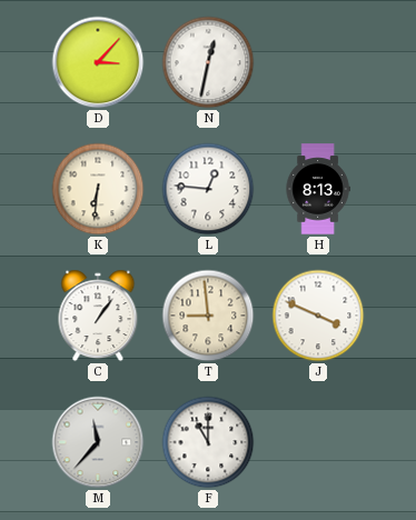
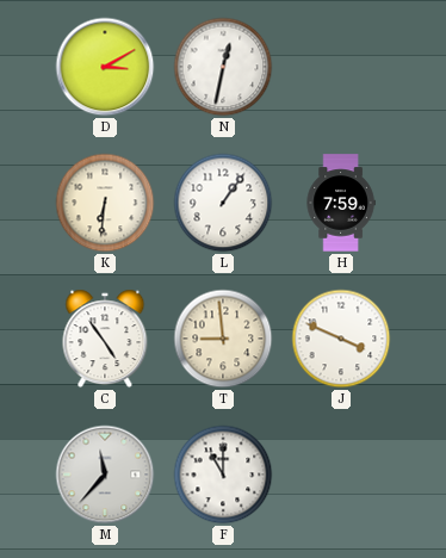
D: 3:07 -> 3:10
L: 12:46 -> 1:06
H: 8:13 -> 7:59
C: 1:06 -> 4:54
